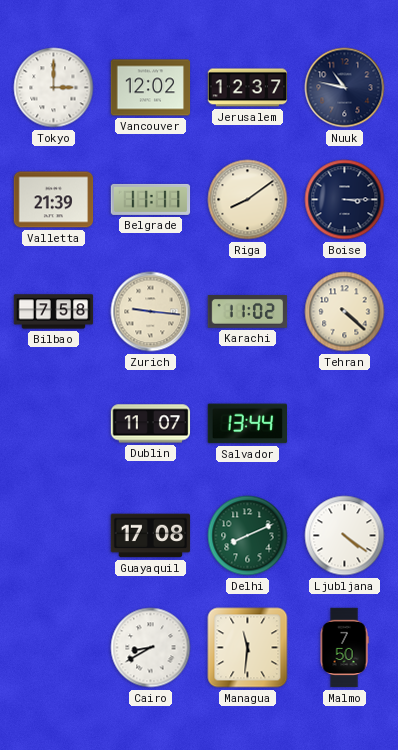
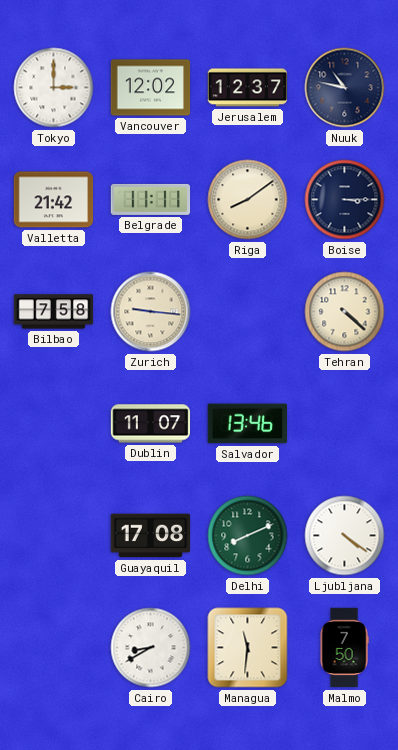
Valletta: 21:39 -> 21:42
Karachi: 11:02 -> none
Salvador: 13:44 -> 13:46
